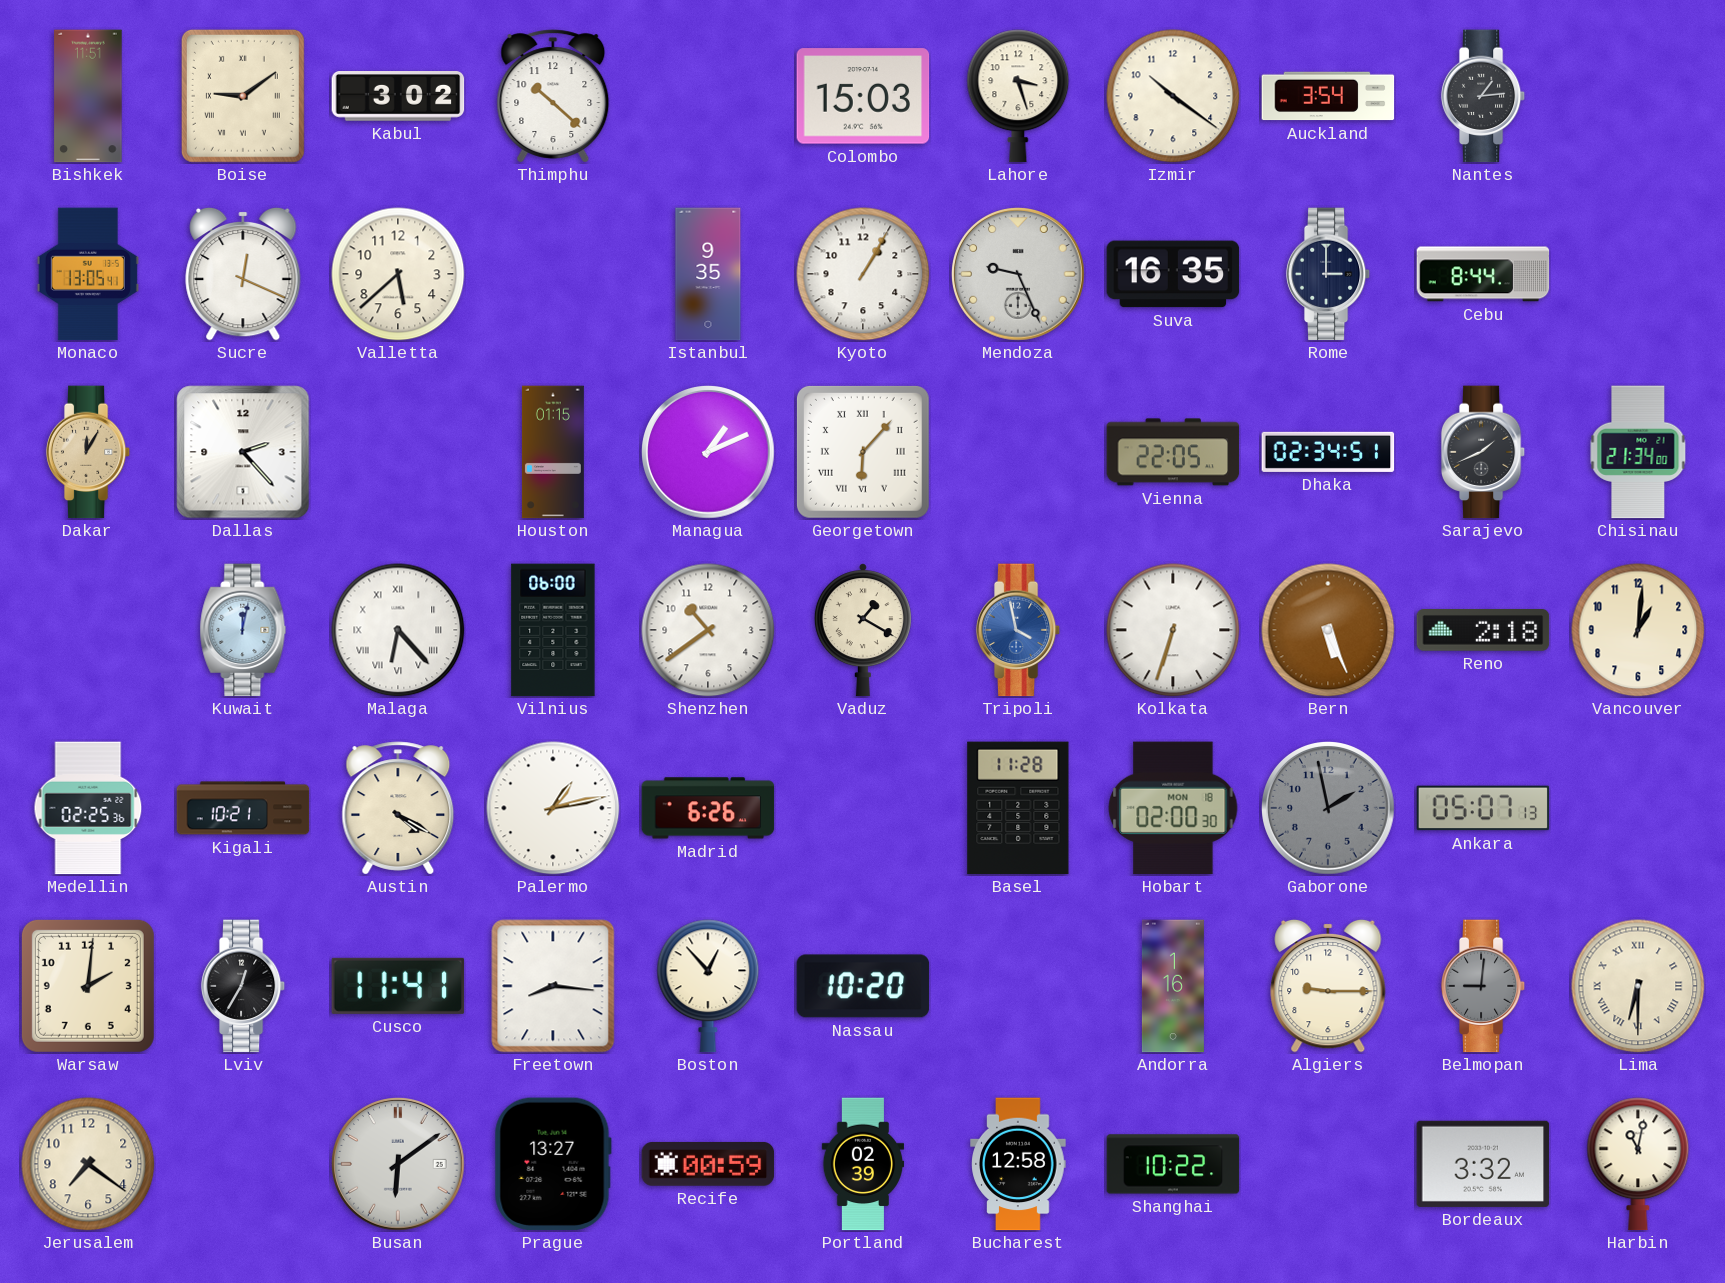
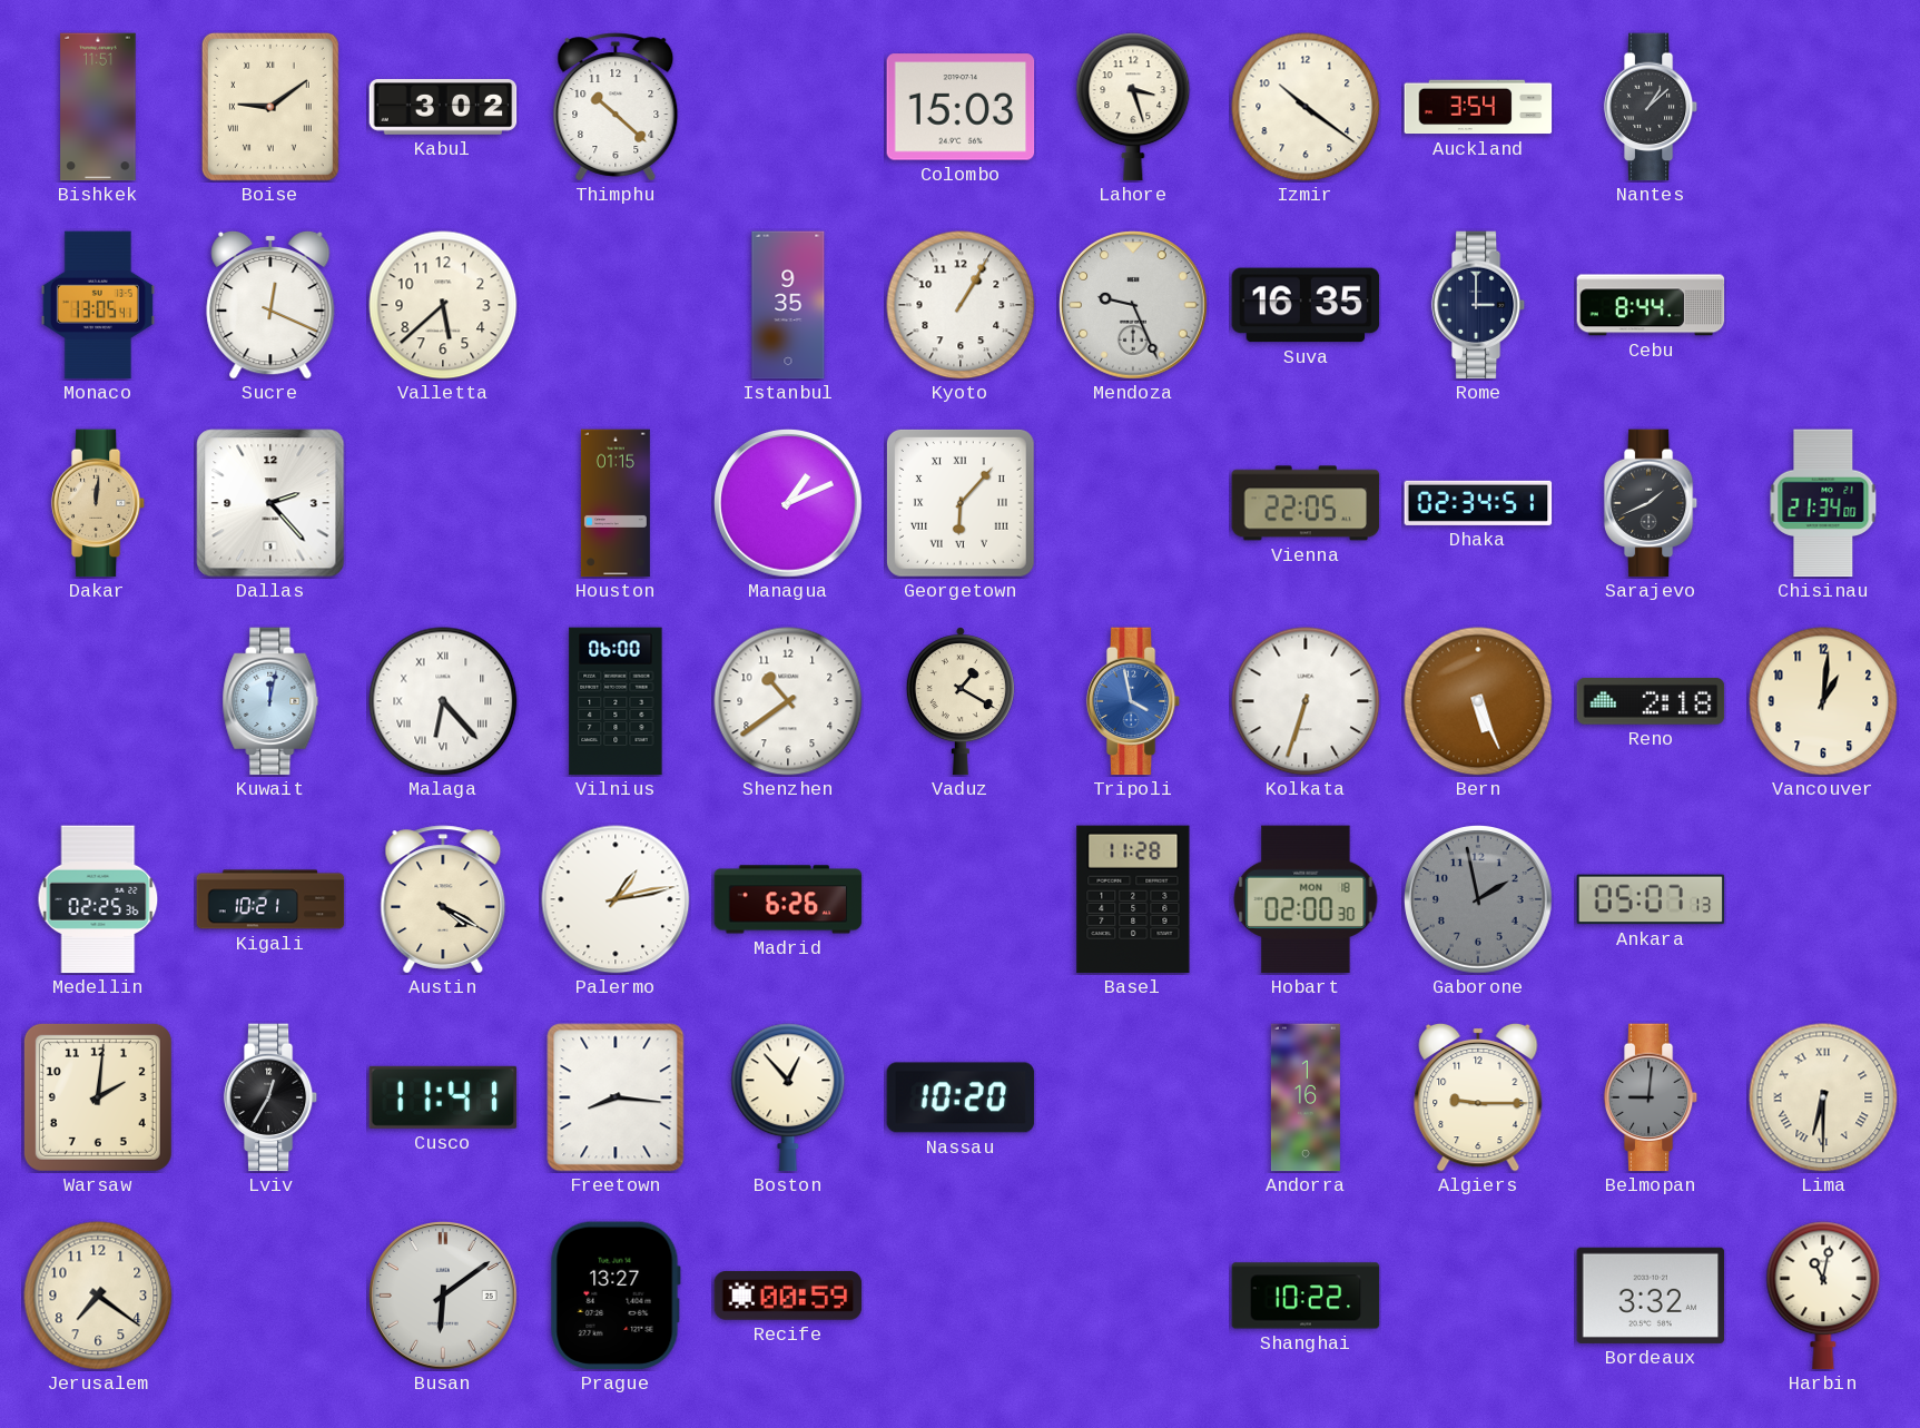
Nantes: 1:14 -> 1:08
Dakar: 12:05 -> 12:01
Portland: 02:39 -> none
Bucharest: 12:58 -> none
